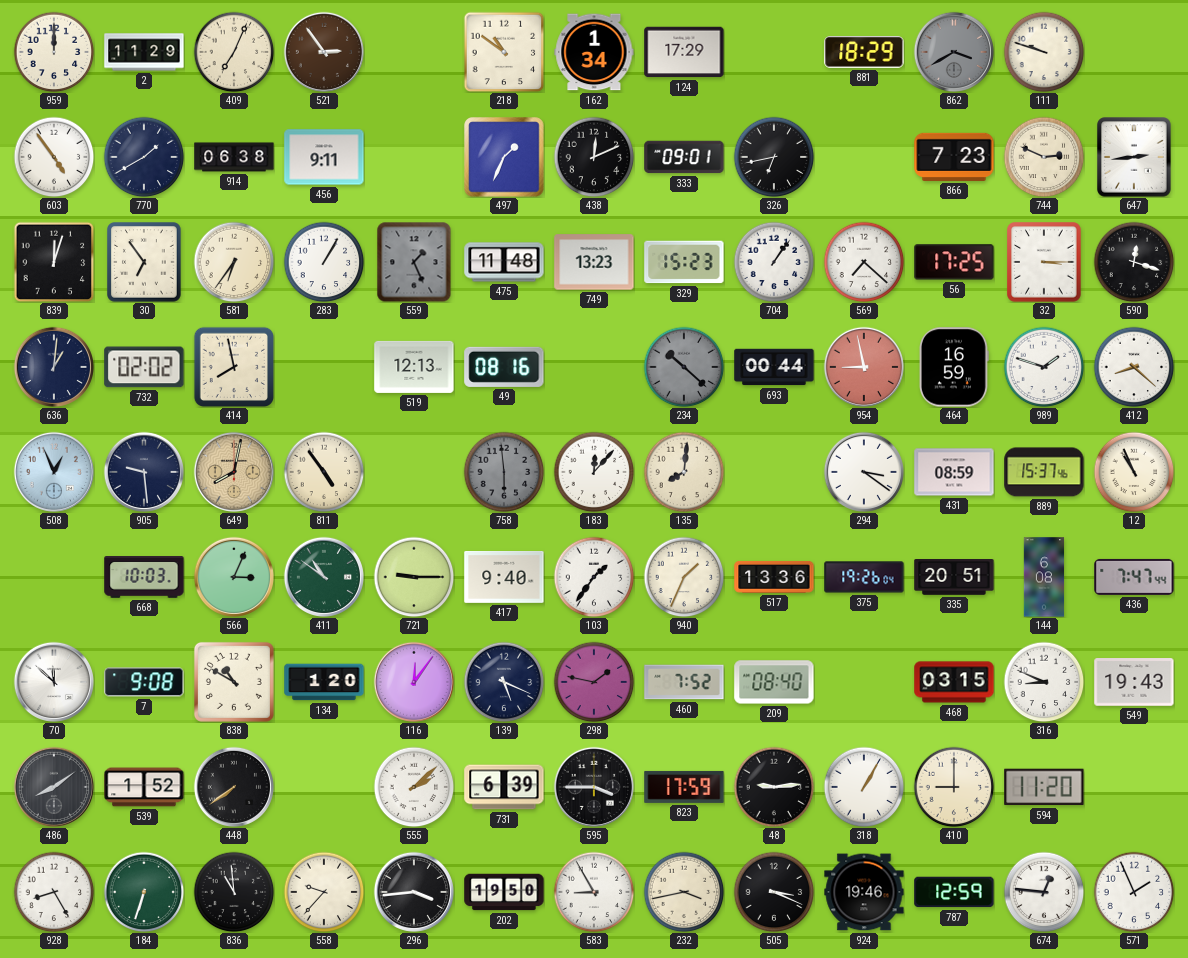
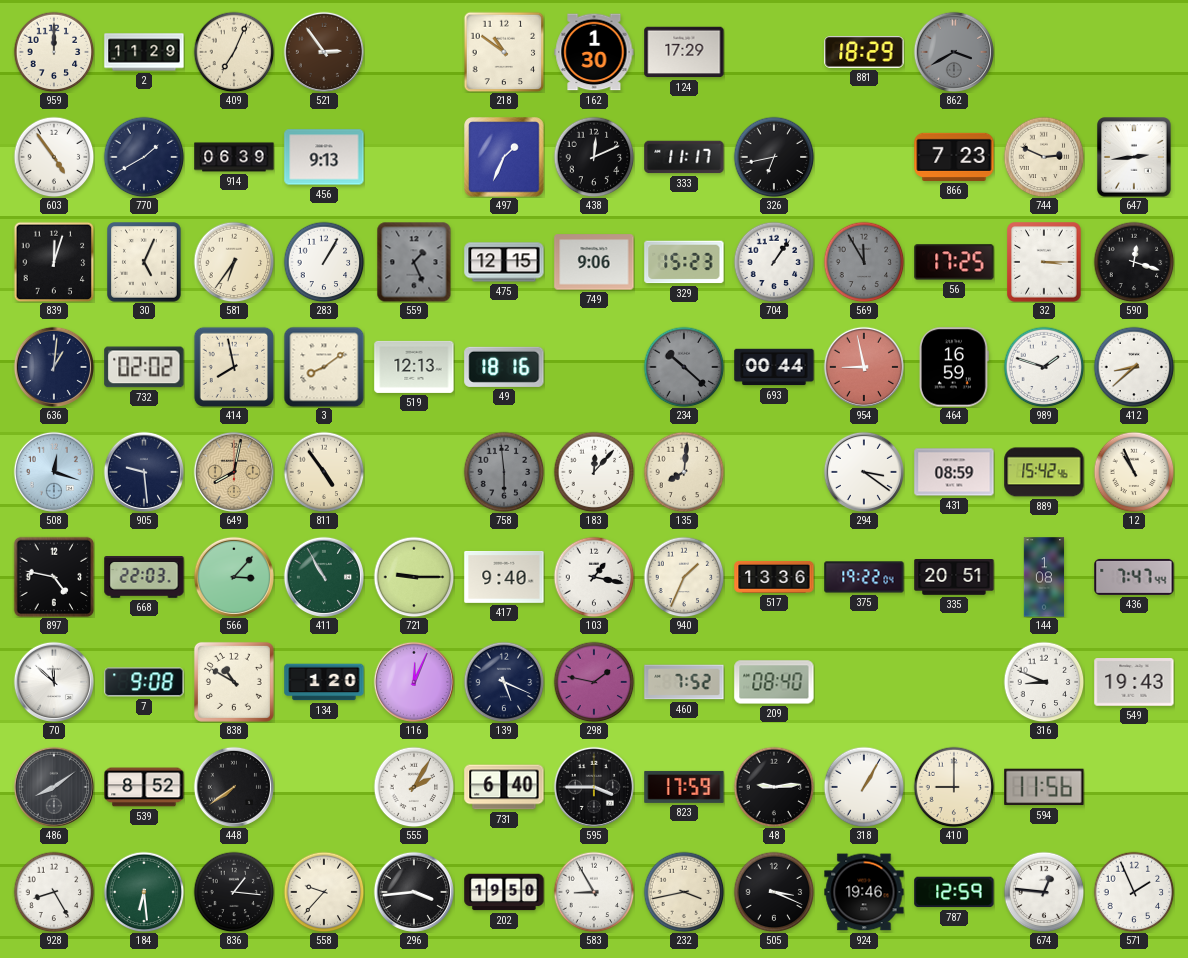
162: 1:34 -> 1:30
111: 9:48 -> none
914: 06:38 -> 06:39
456: 9:11 -> 9:13
333: 09:01 -> 11:17
30: 6:54 -> 5:04
475: 11:48 -> 12:15
749: 13:23 -> 9:06
569: 7:22 -> 11:55
569 dial: white -> grey
3: none -> 8:09
49: 08:16 -> 18:16
412: 8:22 -> 8:38
508: 12:56 -> 12:18
889: 15:37 -> 15:42
897: none -> 4:47
668: 10:03 -> 22:03
566: 3:04 -> 3:07
411: 10:51 -> 10:55
103: 1:36 -> 1:17
375: 19:26 -> 19:22
144: 6:08 -> 1:08
116: 12:06 -> 12:04
468: 03:15 -> none
539: 1:52 -> 8:52
555: 2:08 -> 2:05
731: 6:39 -> 6:40
594: 11:20 -> 11:56
184: 6:33 -> 6:29
836: 10:59 -> 1:16
